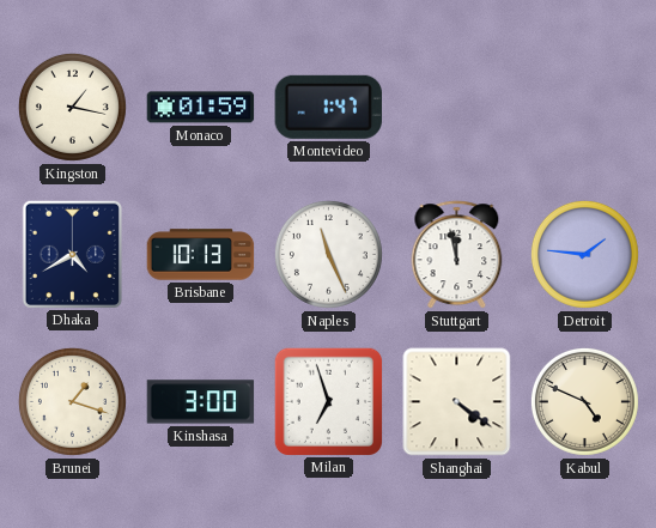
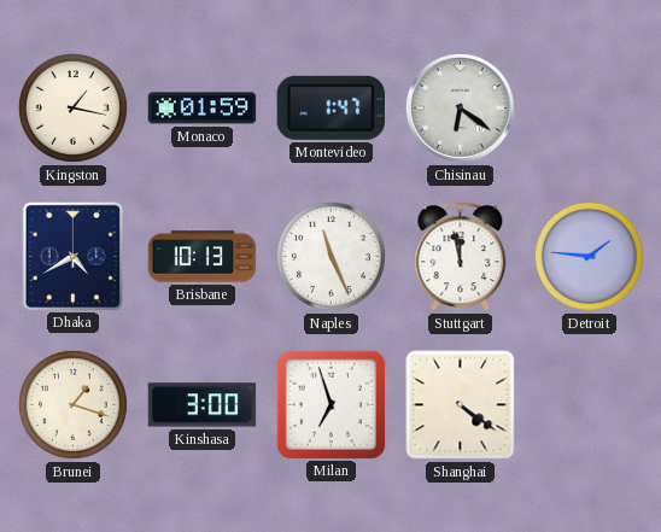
Chisinau: none -> 6:21
Kabul: 4:49 -> none
